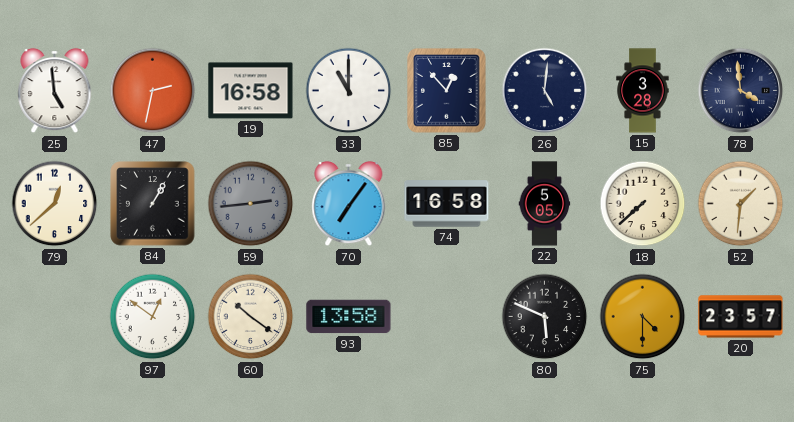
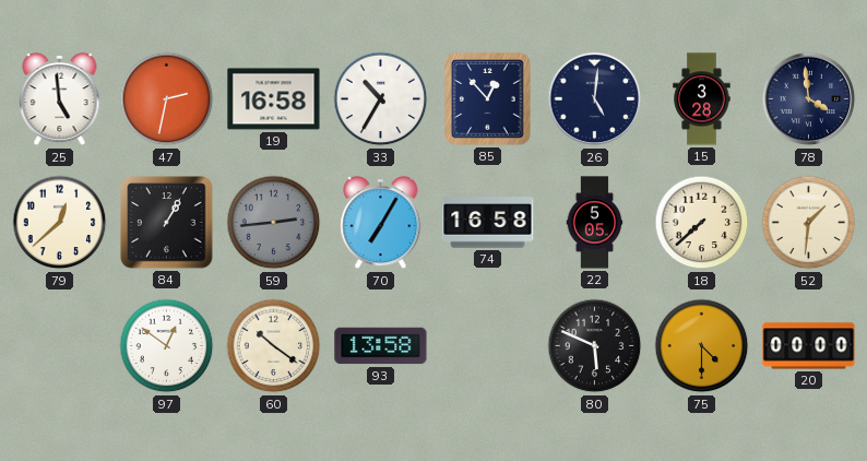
33: 11:00 -> 10:35
70: 7:06 -> 7:05
20: 23:57 -> 00:00
